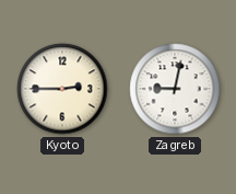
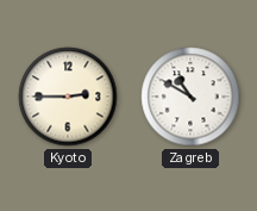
Zagreb: 9:02 -> 10:50
